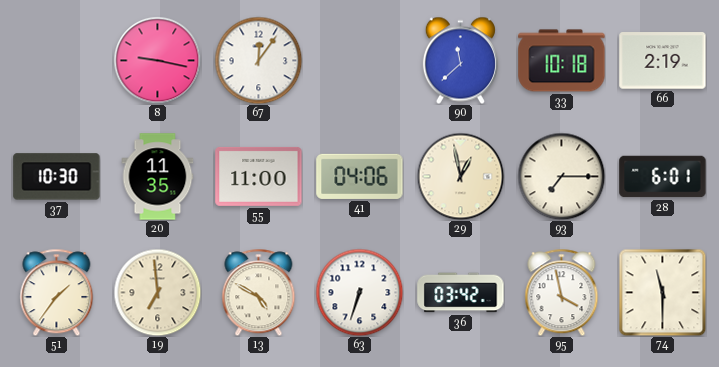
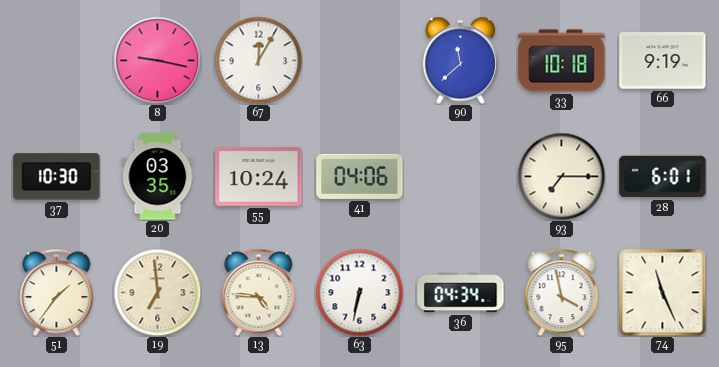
67: 12:06 -> 12:05
66: 2:19 -> 9:19
20: 11:35 -> 03:35
55: 11:00 -> 10:24
29: 12:58 -> none
13: 4:50 -> 4:46
63: 6:33 -> 6:32
36: 03:42 -> 04:34
74: 11:30 -> 11:26
